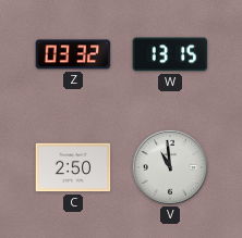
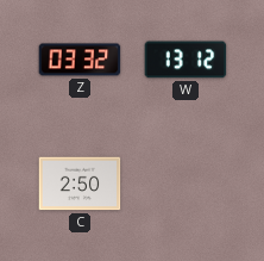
W: 13:15 -> 13:12
V: 10:59 -> none
